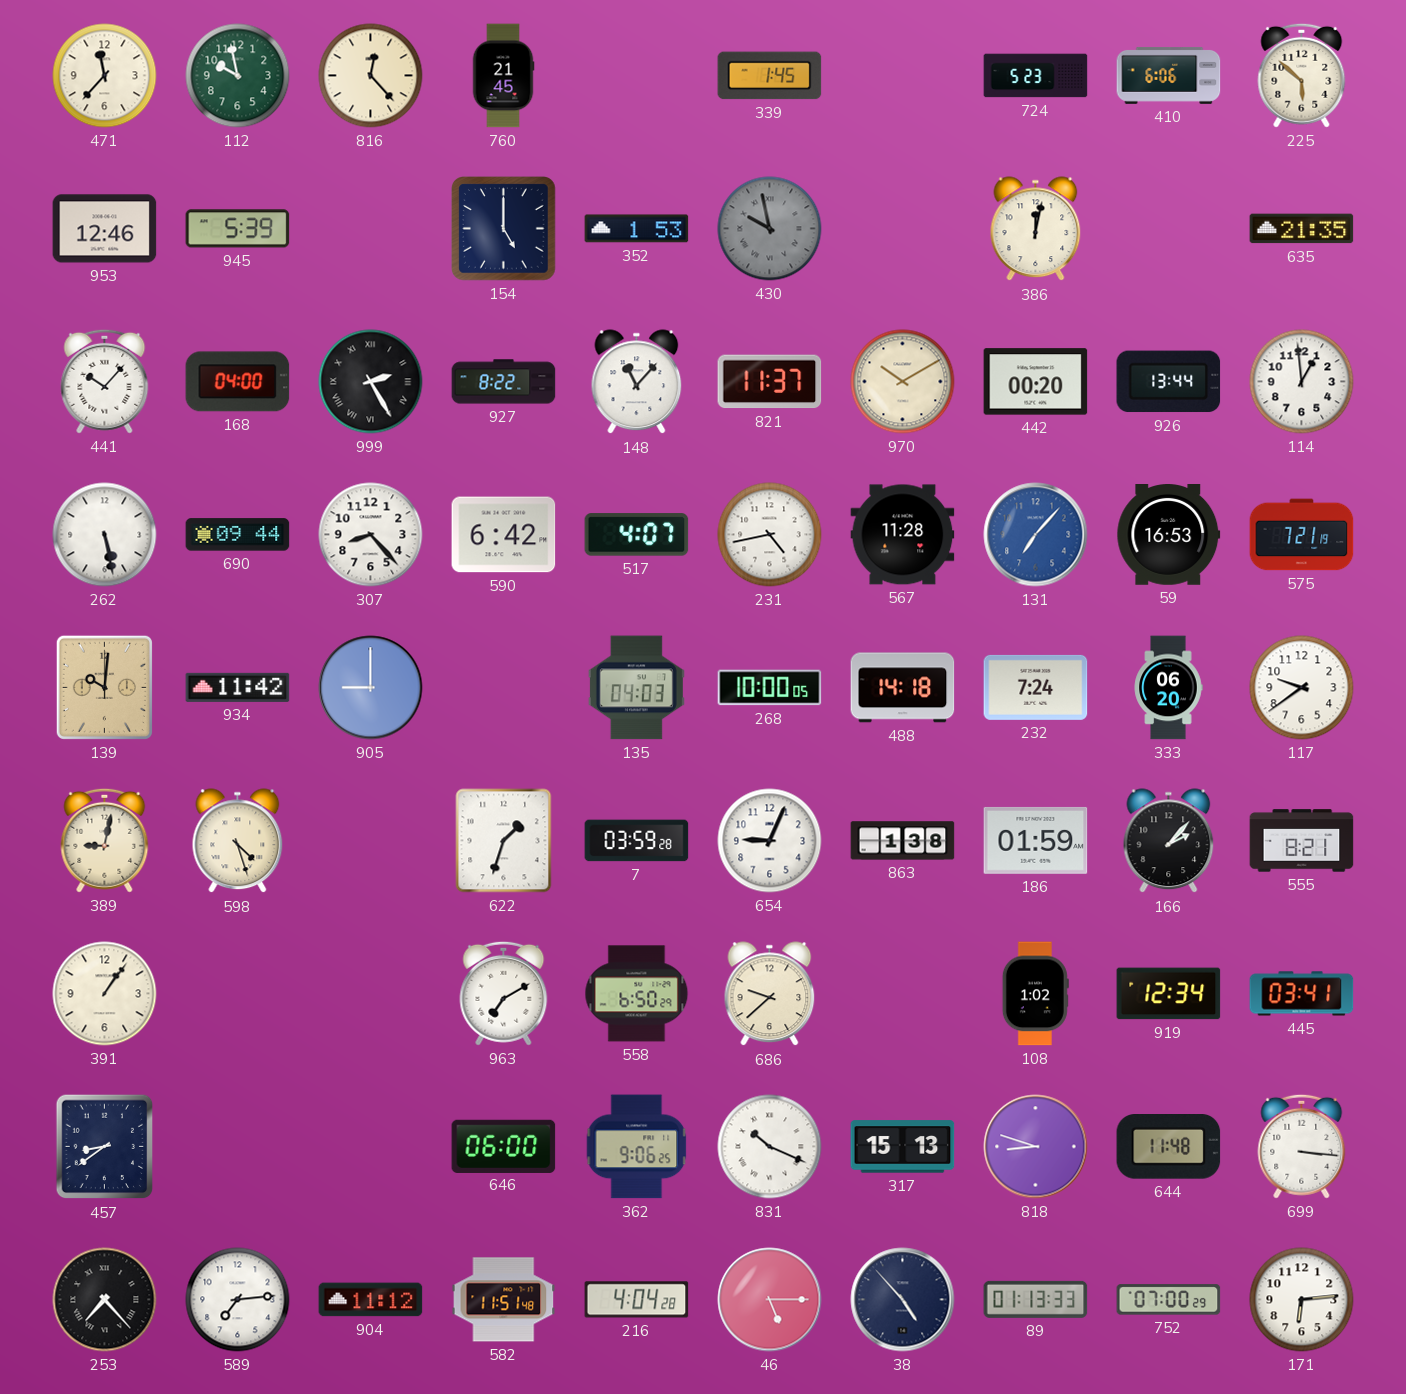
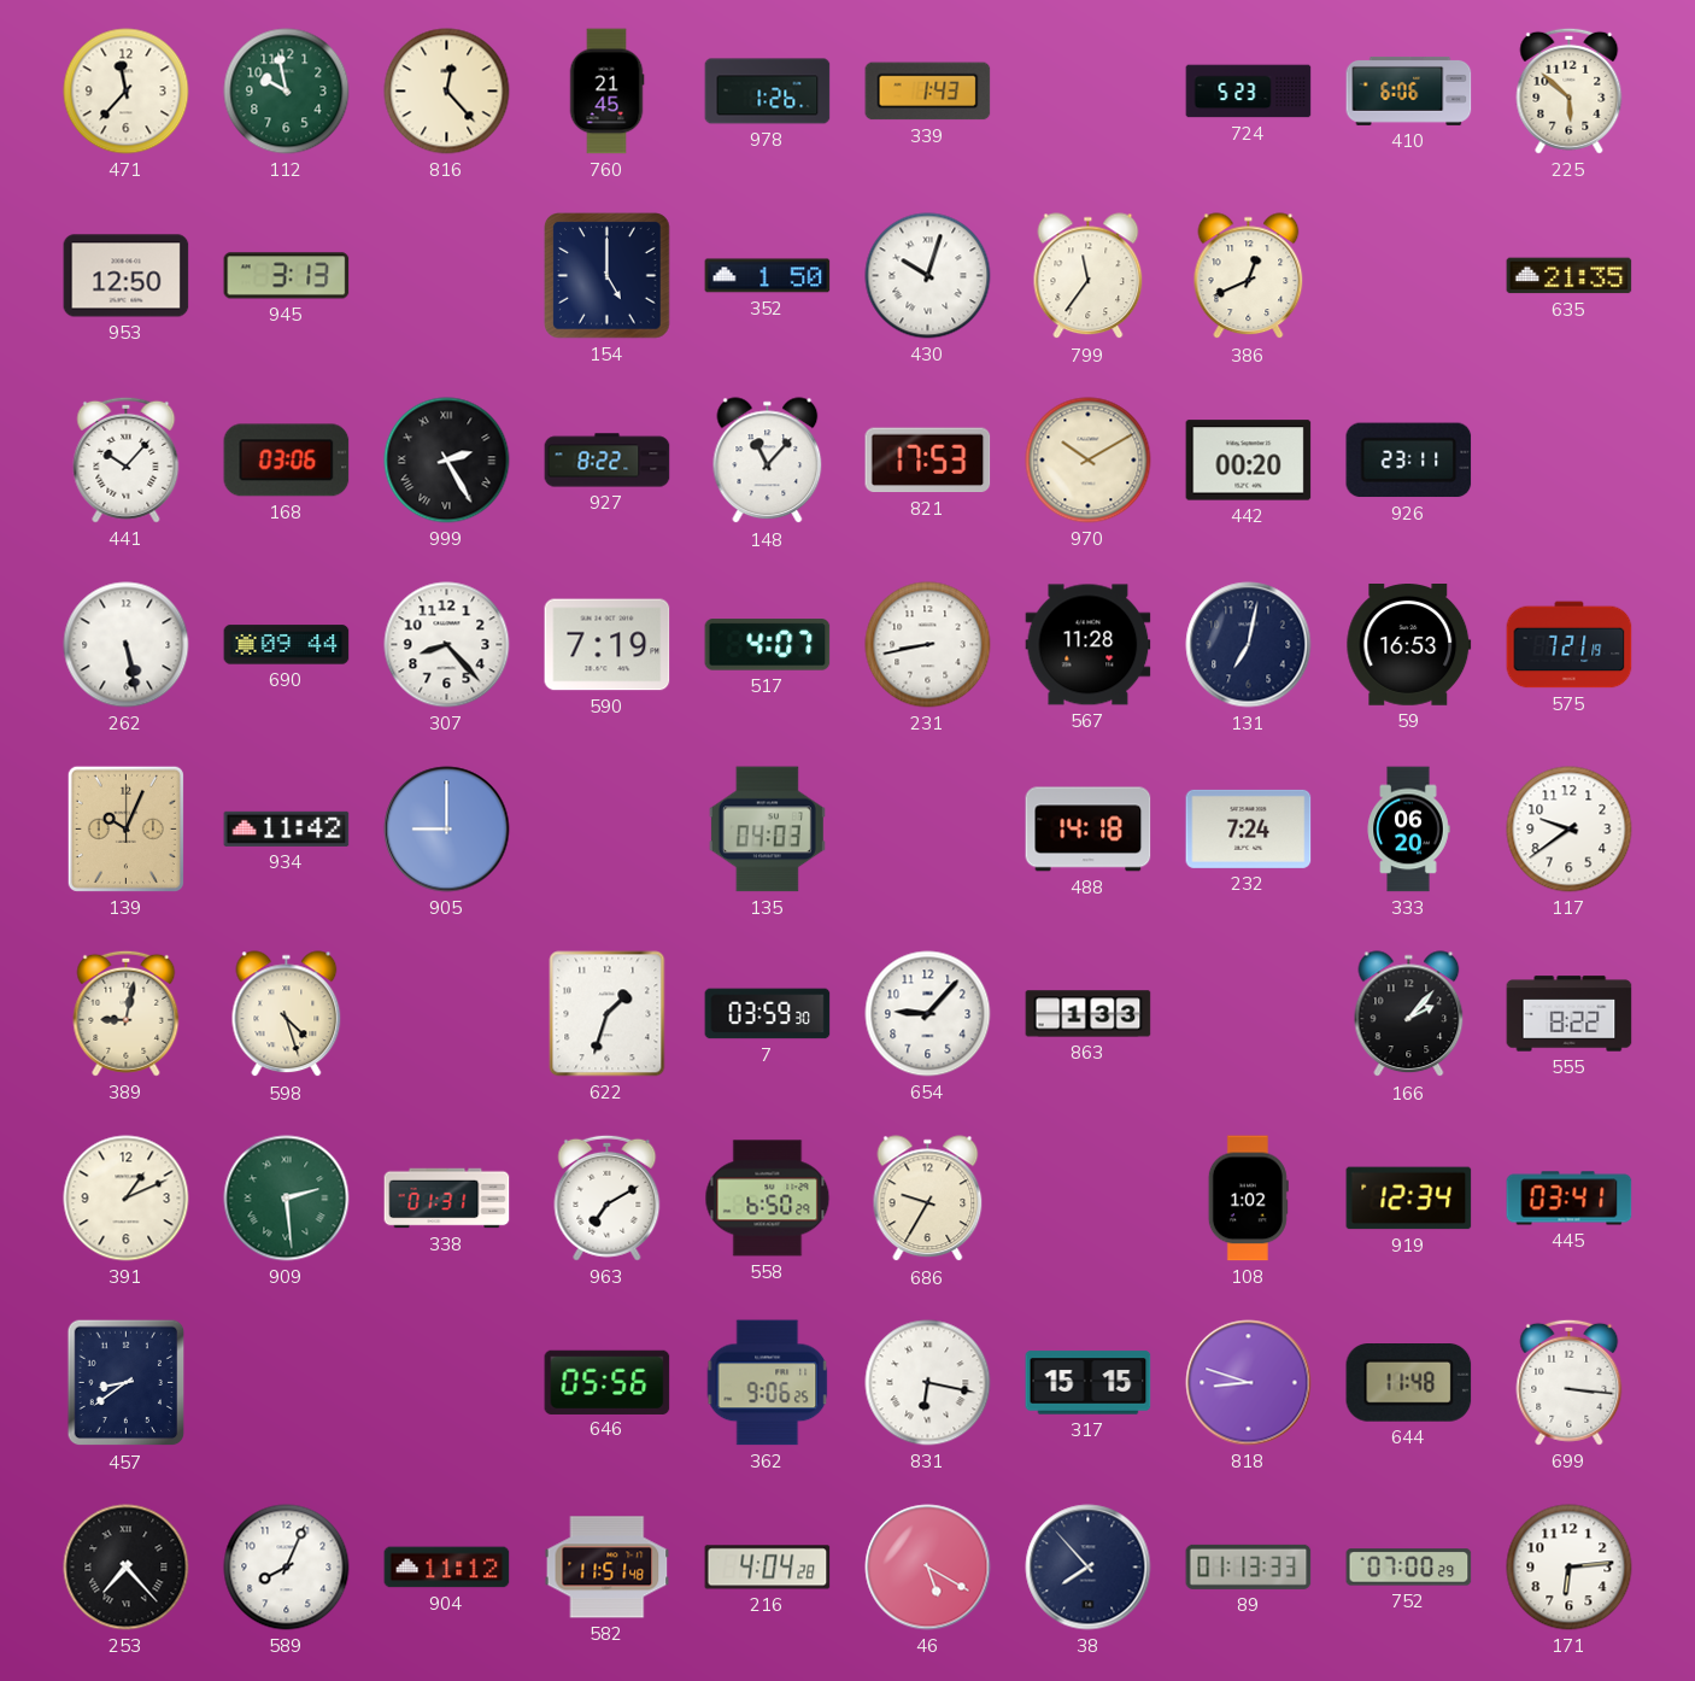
978: none -> 1:26
339: 1:45 -> 1:43
953: 12:46 -> 12:50
945: 5:39 -> 3:13
352: 1:53 -> 1:50
430: 9:58 -> 10:03
430 dial: grey -> white
799: none -> 11:36
386: 12:02 -> 12:41
168: 04:00 -> 03:06
821: 11:37 -> 17:53
926: 13:44 -> 23:11
114: 12:59 -> none
590: 6:42 -> 7:19
231: 4:43 -> 8:43
131: 7:07 -> 7:02
131 dial: blue -> navy
139: 10:01 -> 10:04
268: 10:00 -> none
7: 03:59:28 -> 03:59:30
654: 9:04 -> 9:07
863: 1:38 -> 1:33
186: 01:59 -> none
555: 8:21 -> 8:22
391: 1:06 -> 1:11
909: none -> 2:29
338: none -> 01:31
686: 9:38 -> 9:35
646: 06:00 -> 05:56
831: 10:19 -> 6:17
317: 15:13 -> 15:15
589: 7:14 -> 8:04
46: 5:15 -> 5:20
38: 4:53 -> 7:53
